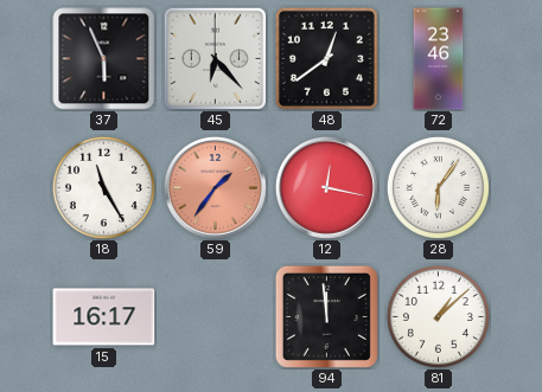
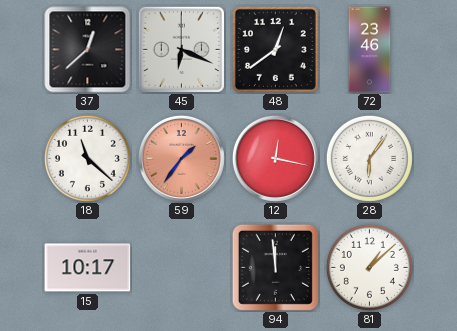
37: 5:56 -> 12:38
45: 6:23 -> 6:19
18: 11:25 -> 11:22
15: 16:17 -> 10:17
